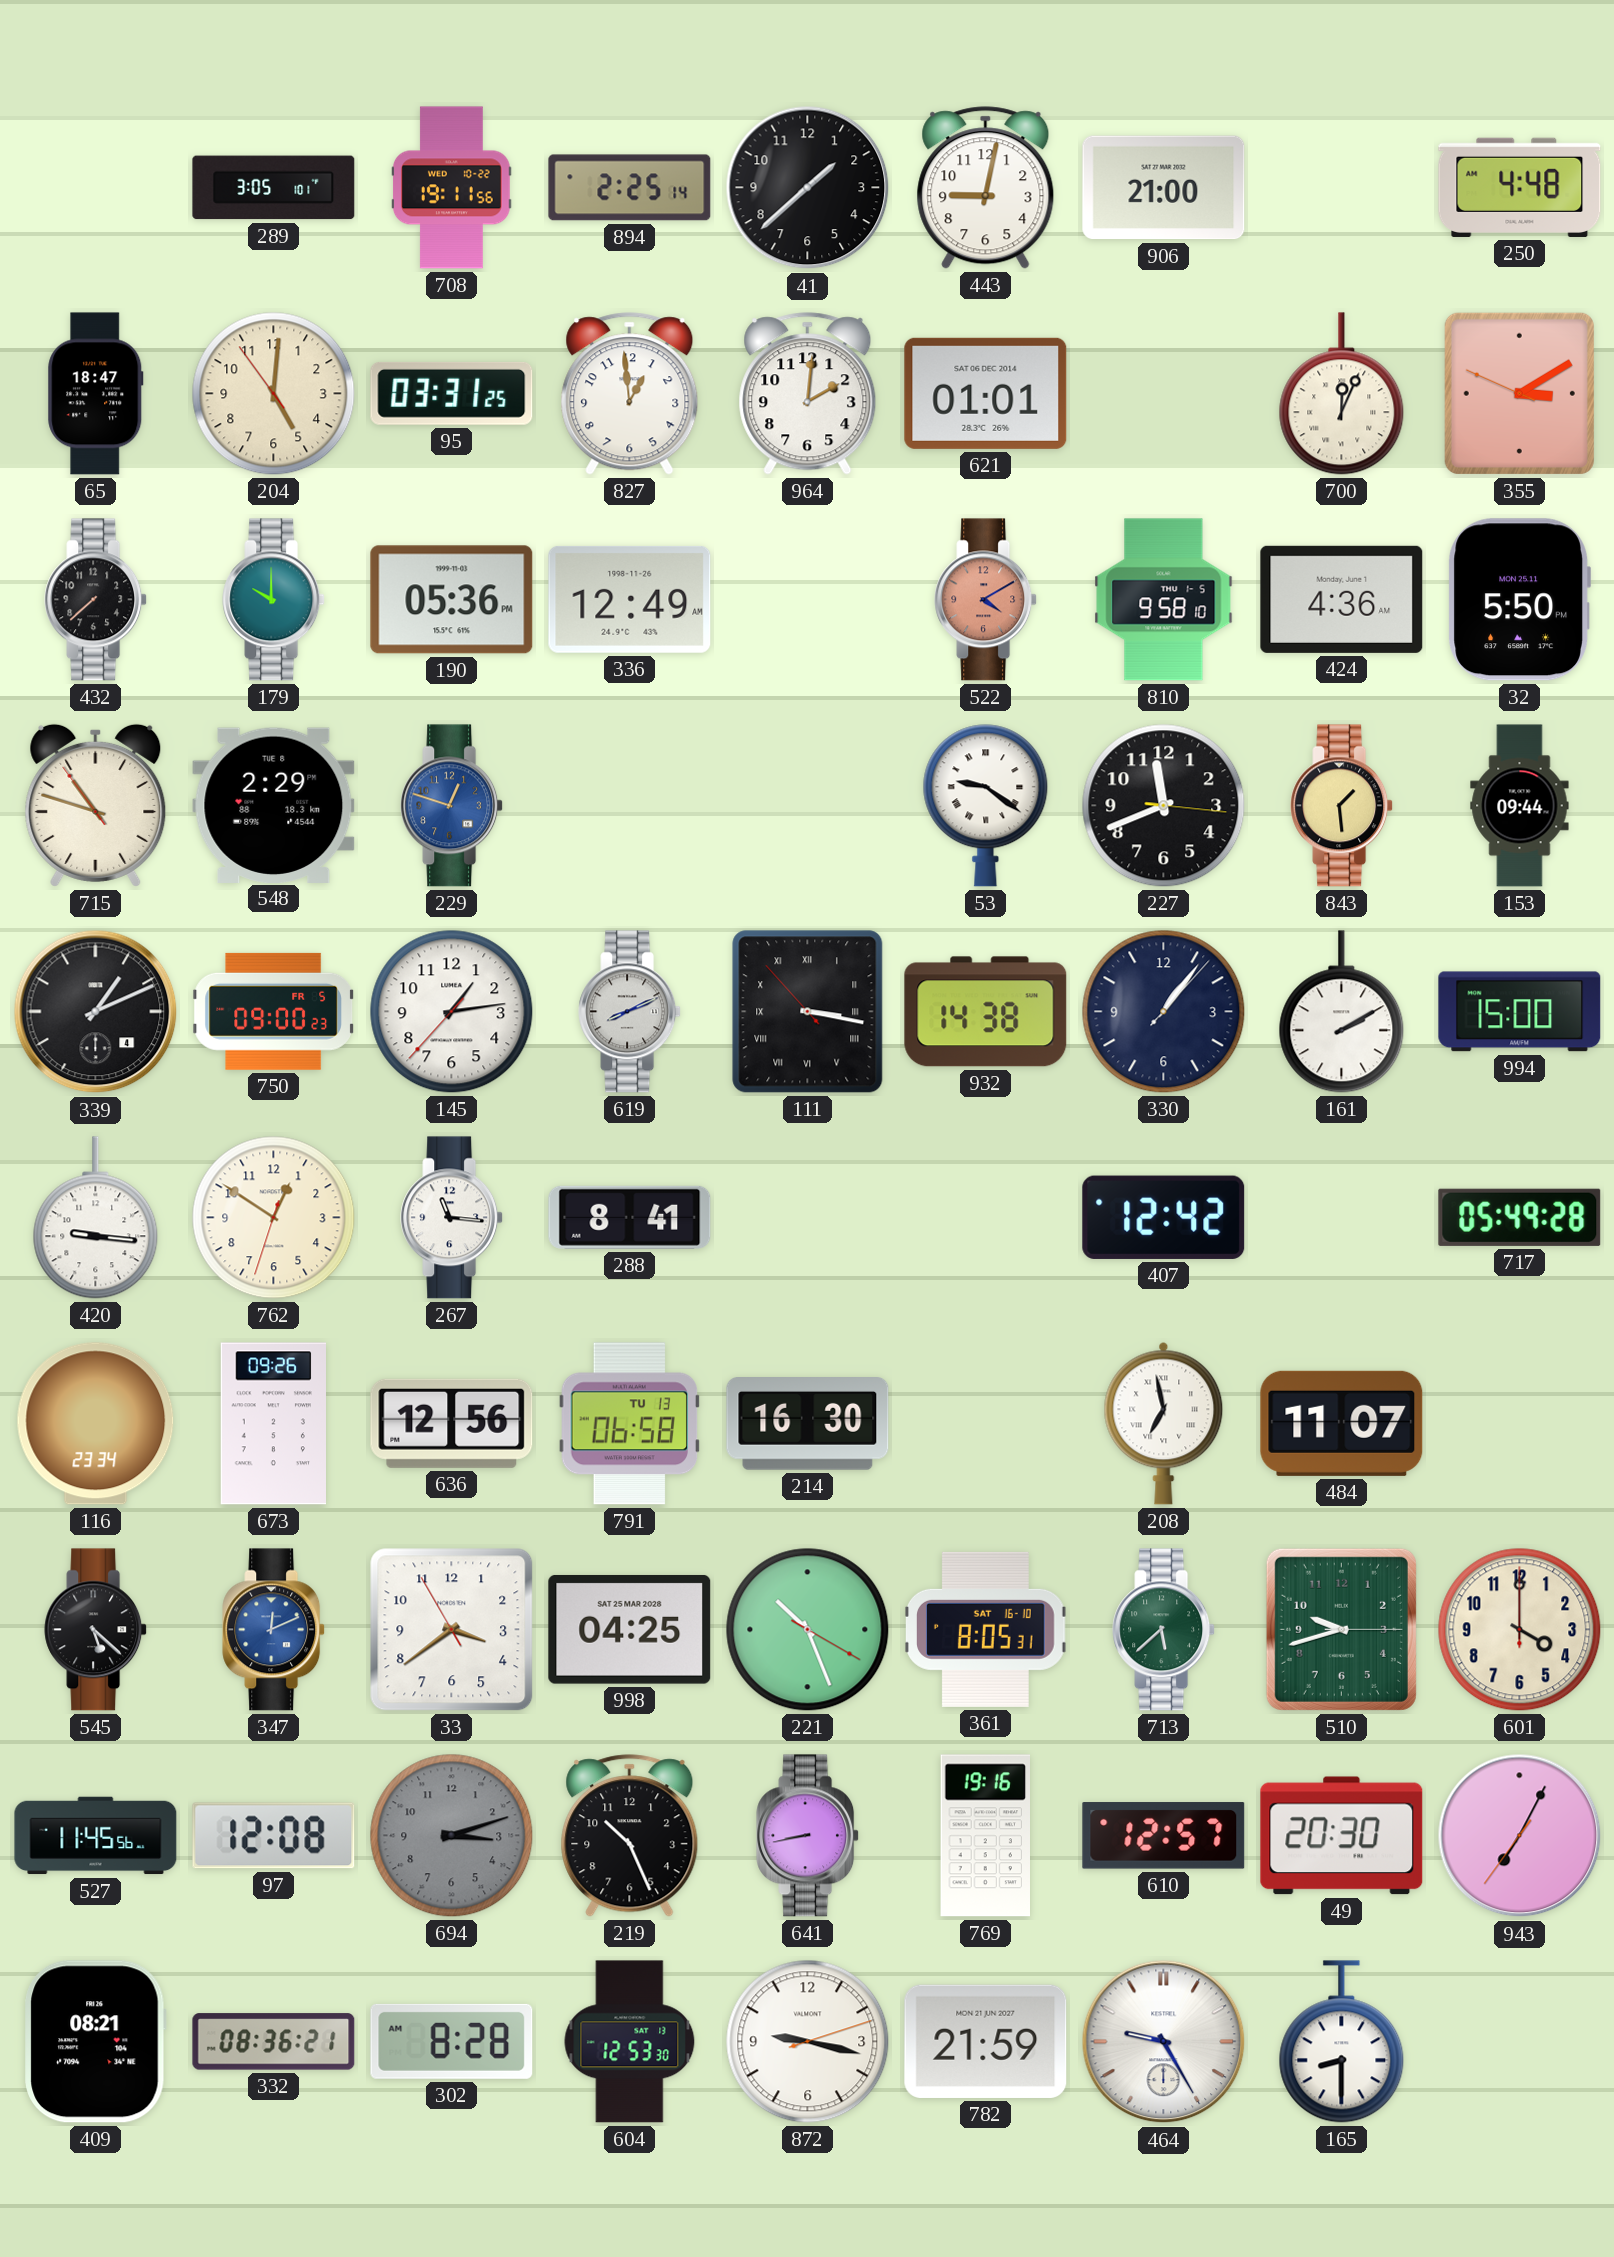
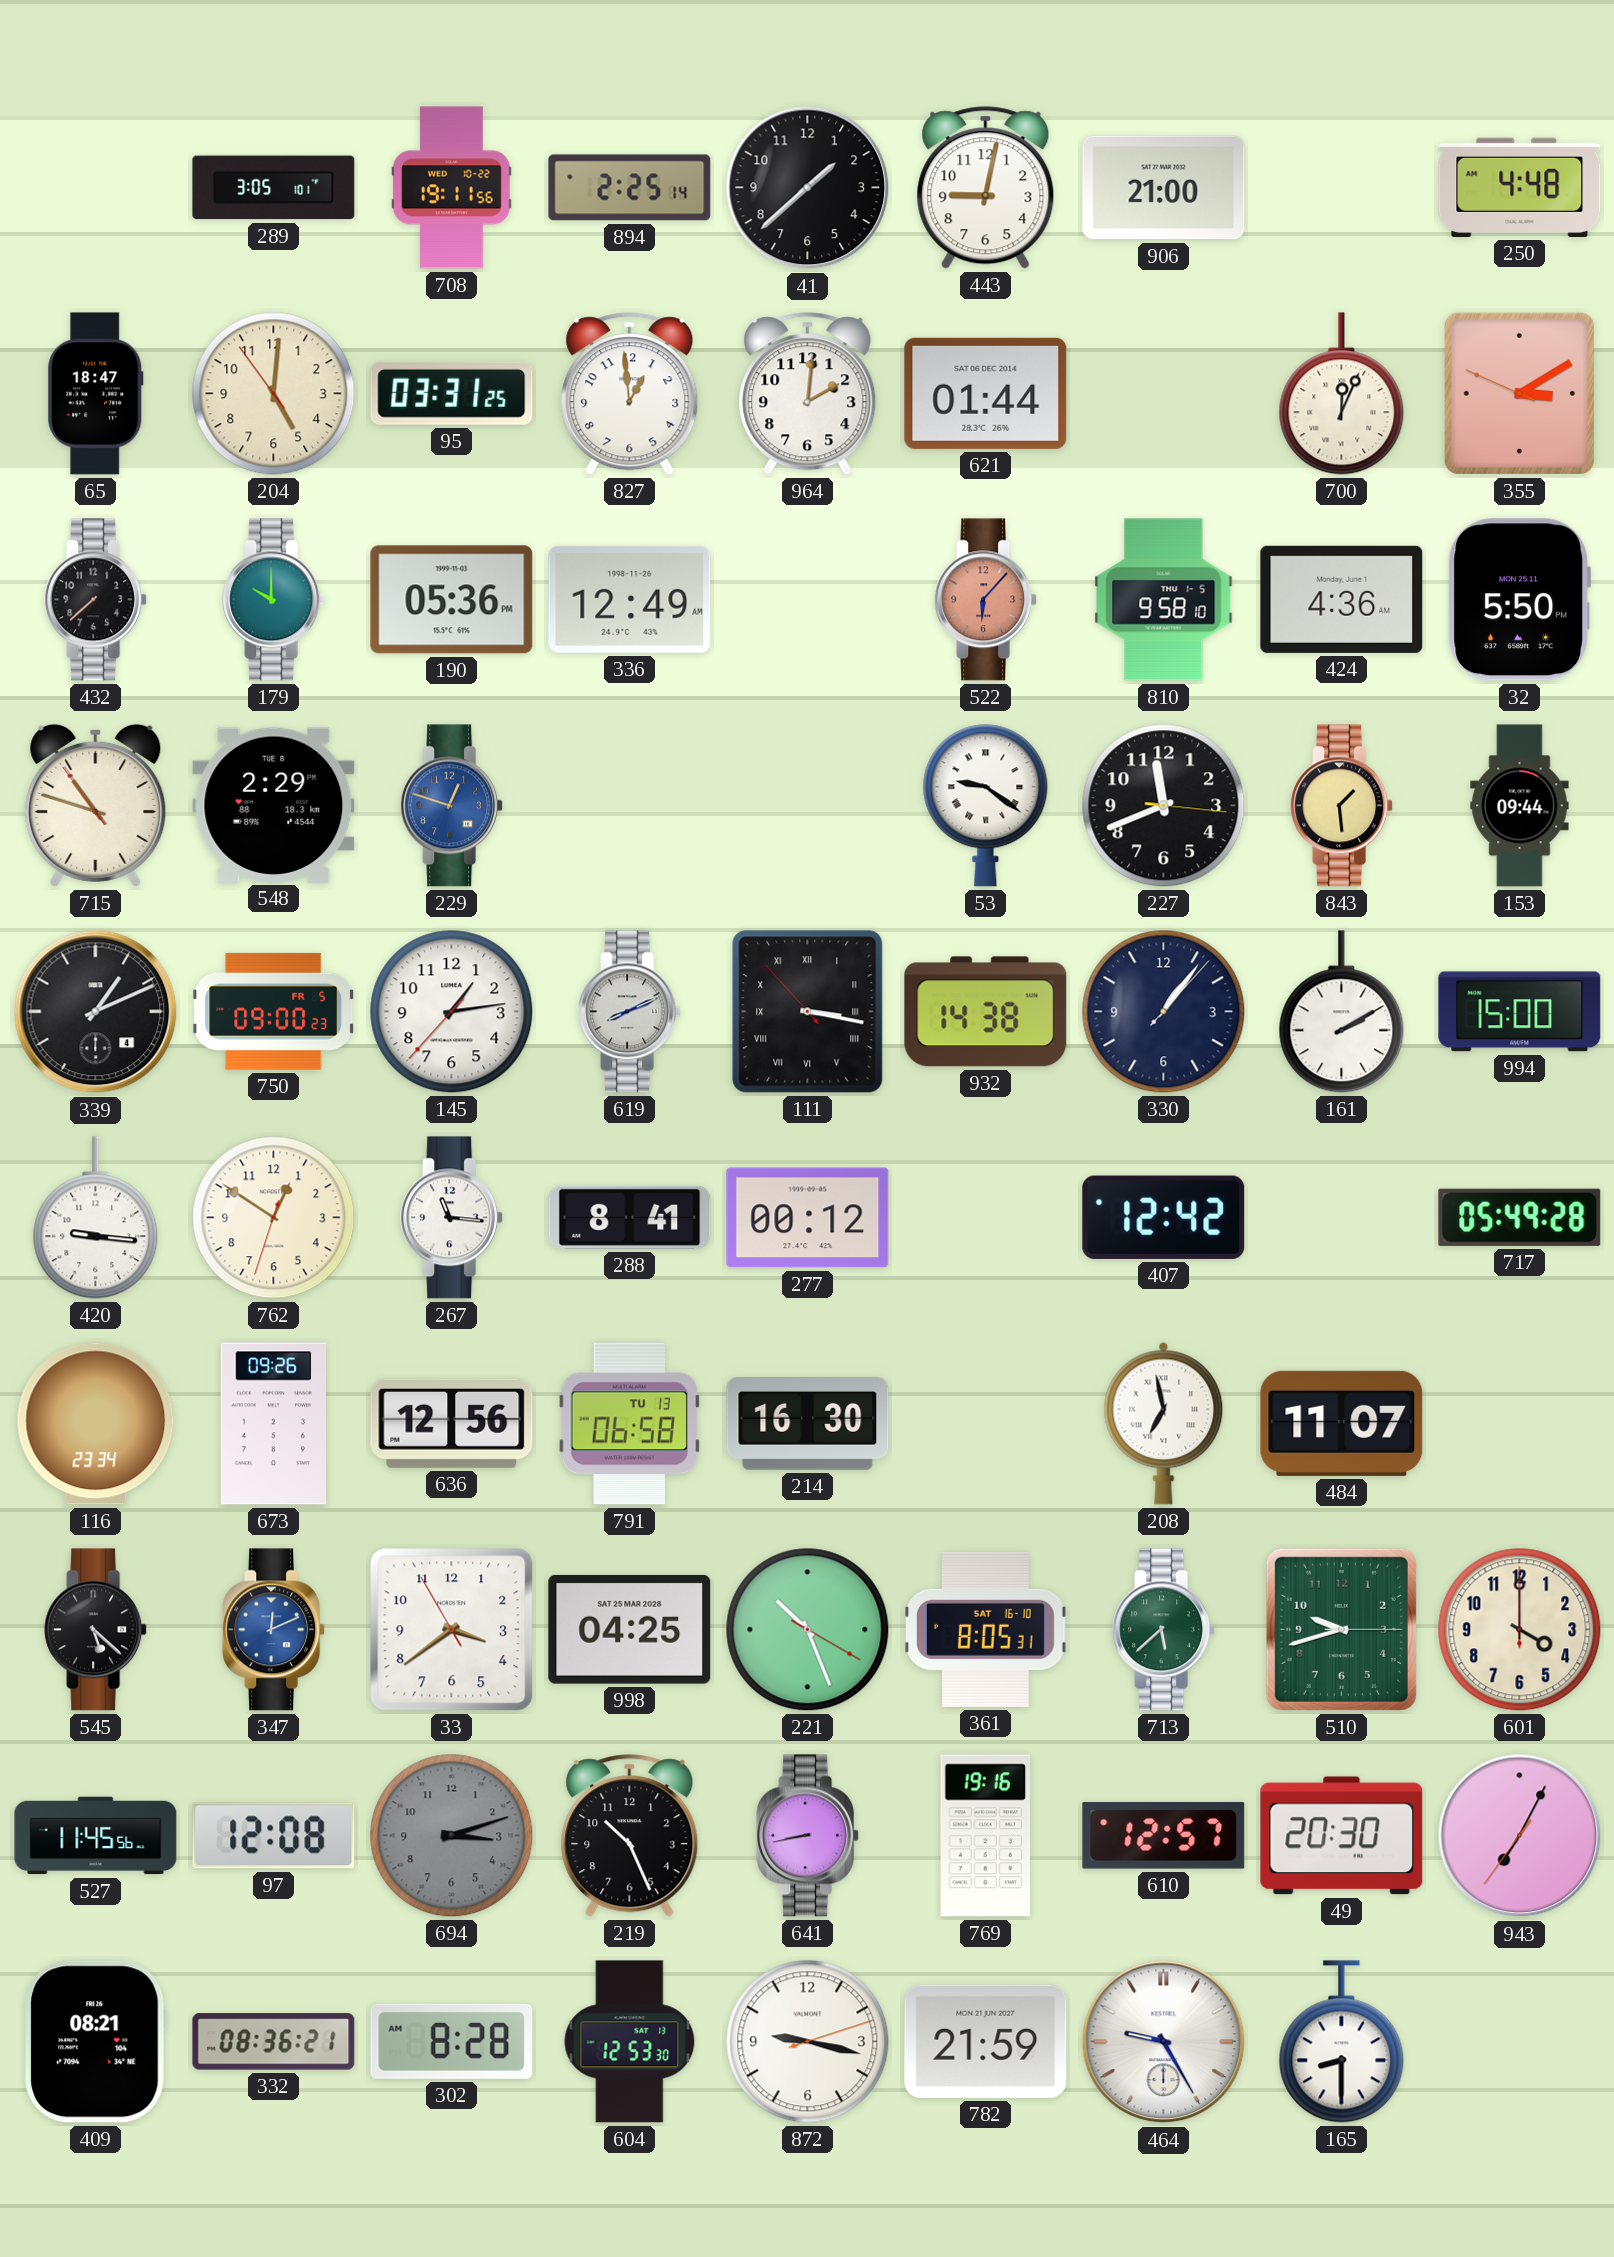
621: 01:01 -> 01:44
522: 4:10 -> 6:07
277: none -> 00:12
